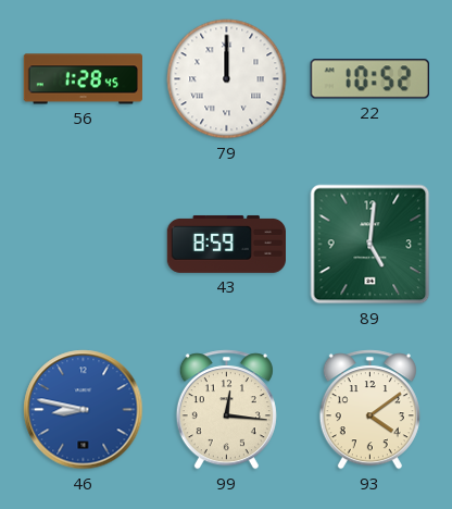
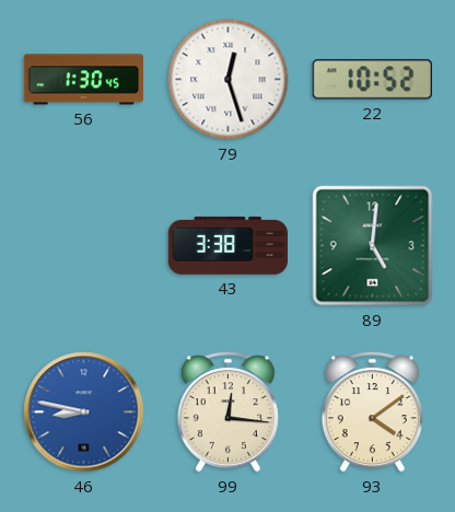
56: 1:28 -> 1:30
79: 12:00 -> 12:27
43: 8:59 -> 3:38
